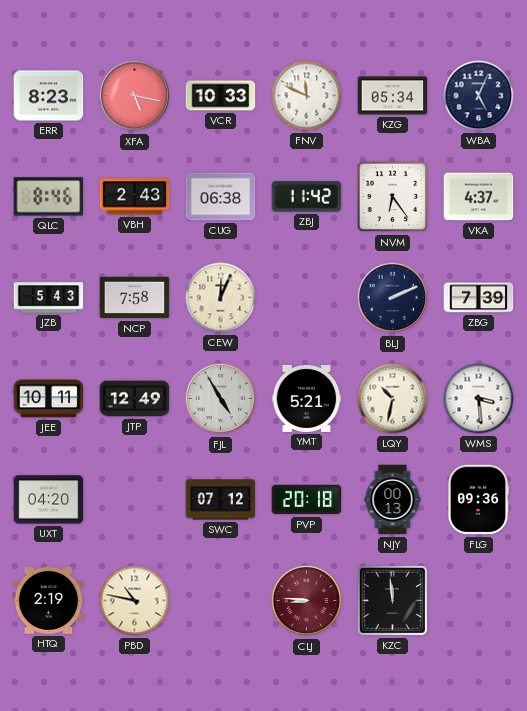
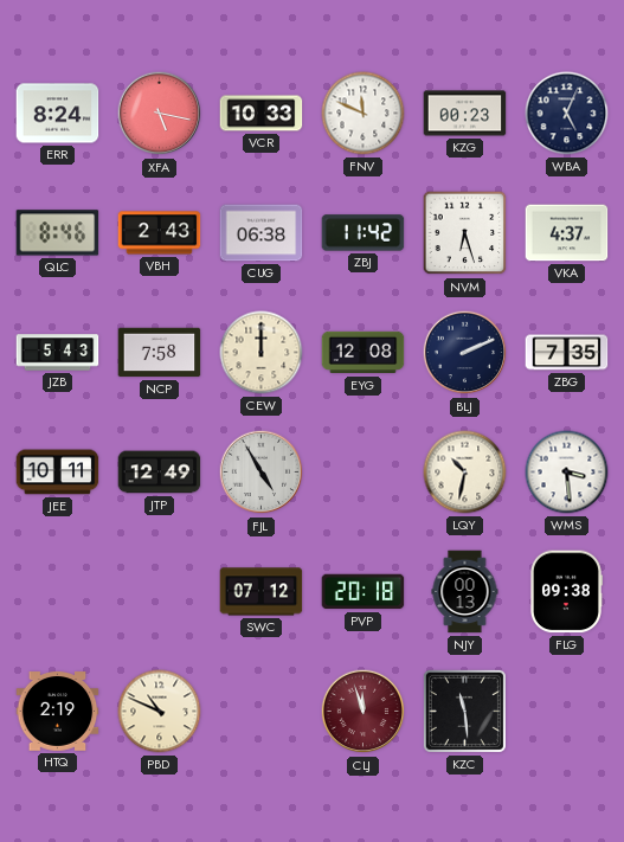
ERR: 8:23 -> 8:24
KZG: 05:34 -> 00:23
NVM: 6:24 -> 6:27
CEW: 12:04 -> 12:00
EYG: none -> 12:08
ZBG: 7:39 -> 7:35
YMT: 5:21 -> none
UXT: 04:20 -> none
FLG: 09:36 -> 09:38
PBD: 10:47 -> 10:49
CLJ: 8:46 -> 11:57
KZC: 11:59 -> 11:29
